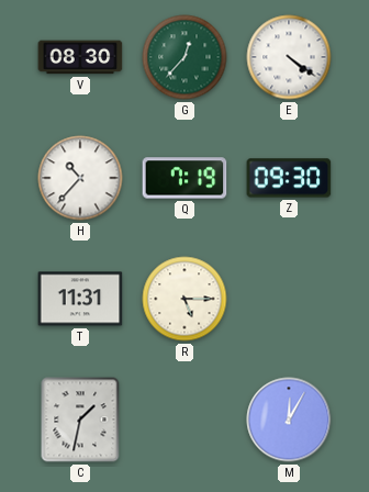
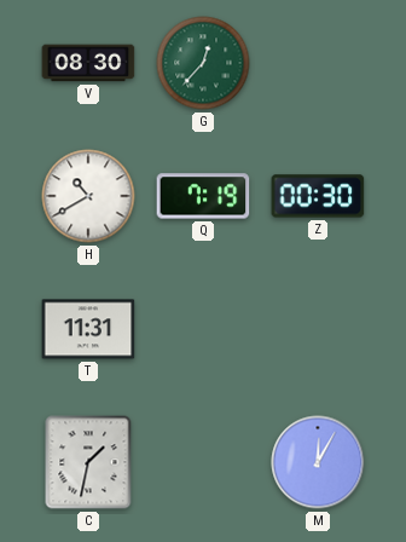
E: 4:21 -> none
H: 10:37 -> 10:40
Z: 09:30 -> 00:30
R: 5:15 -> none
